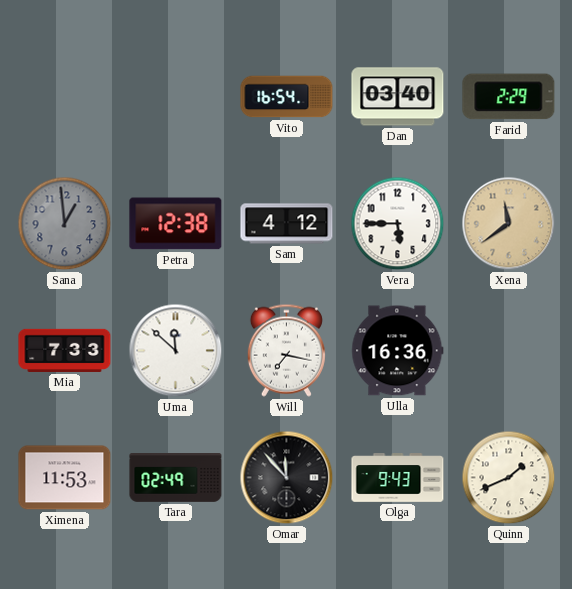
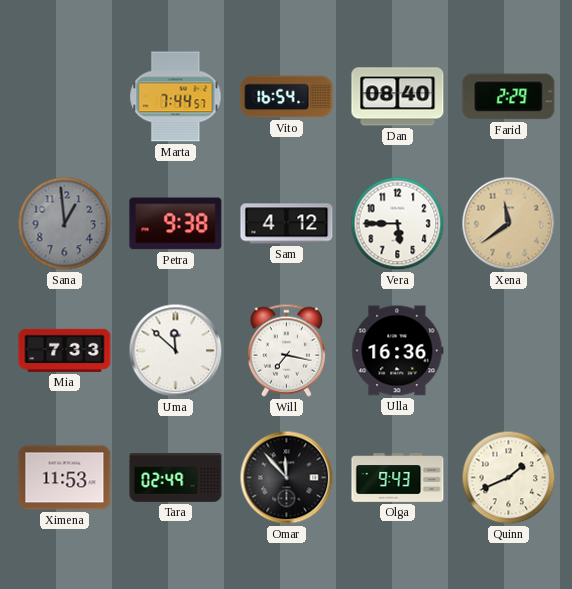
Marta: none -> 7:44
Dan: 03:40 -> 08:40
Petra: 12:38 -> 9:38
